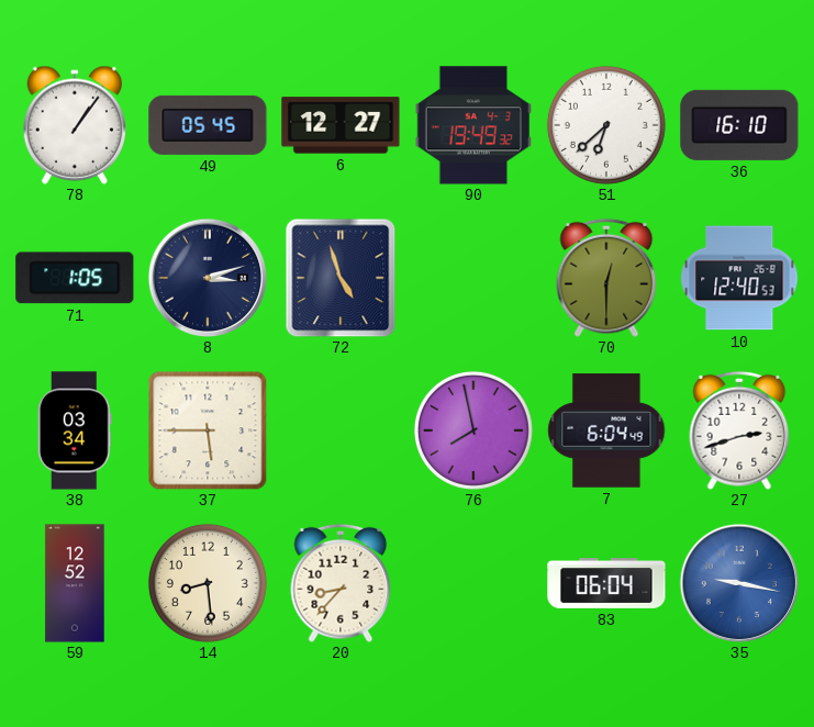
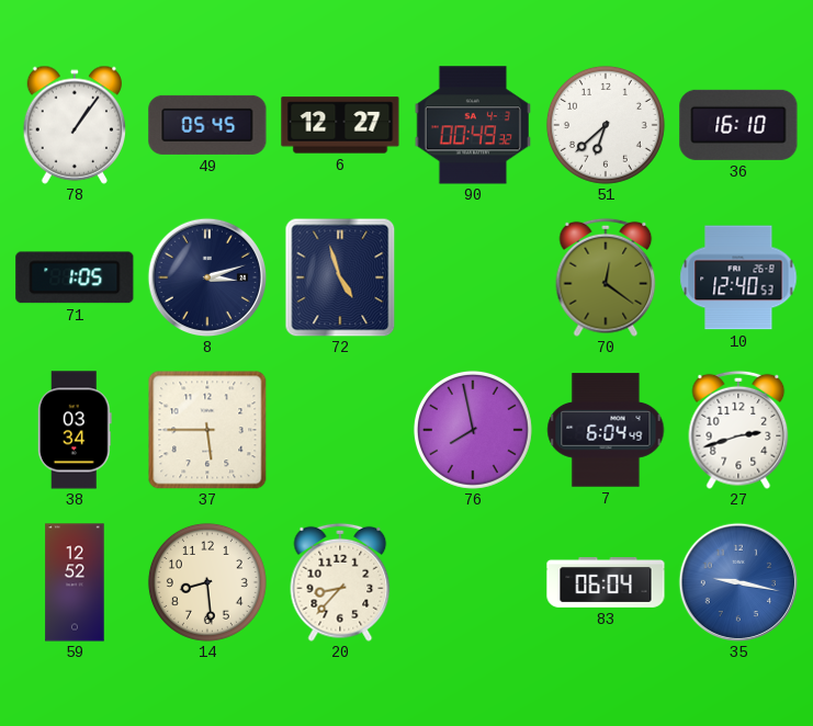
90: 19:49 -> 00:49
70: 12:30 -> 12:21
